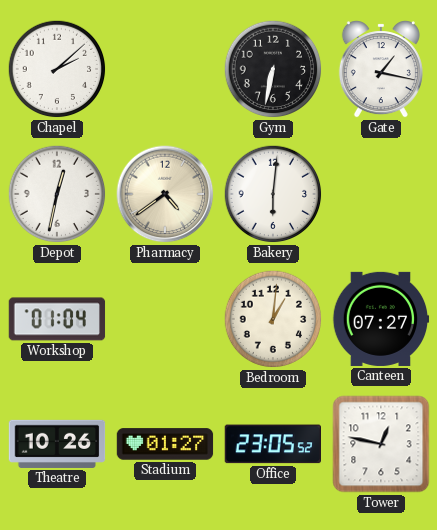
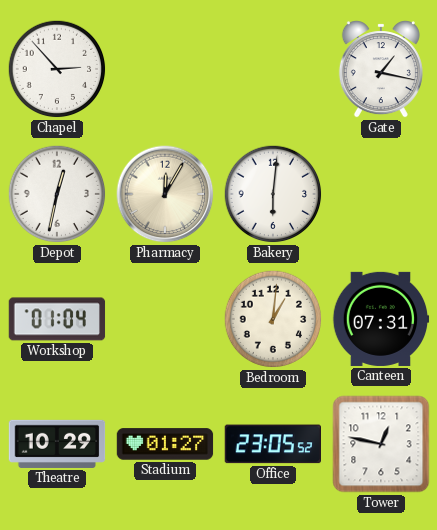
Chapel: 2:08 -> 2:53
Gym: 6:32 -> none
Pharmacy: 4:39 -> 12:05
Canteen: 07:27 -> 07:31
Theatre: 10:26 -> 10:29
